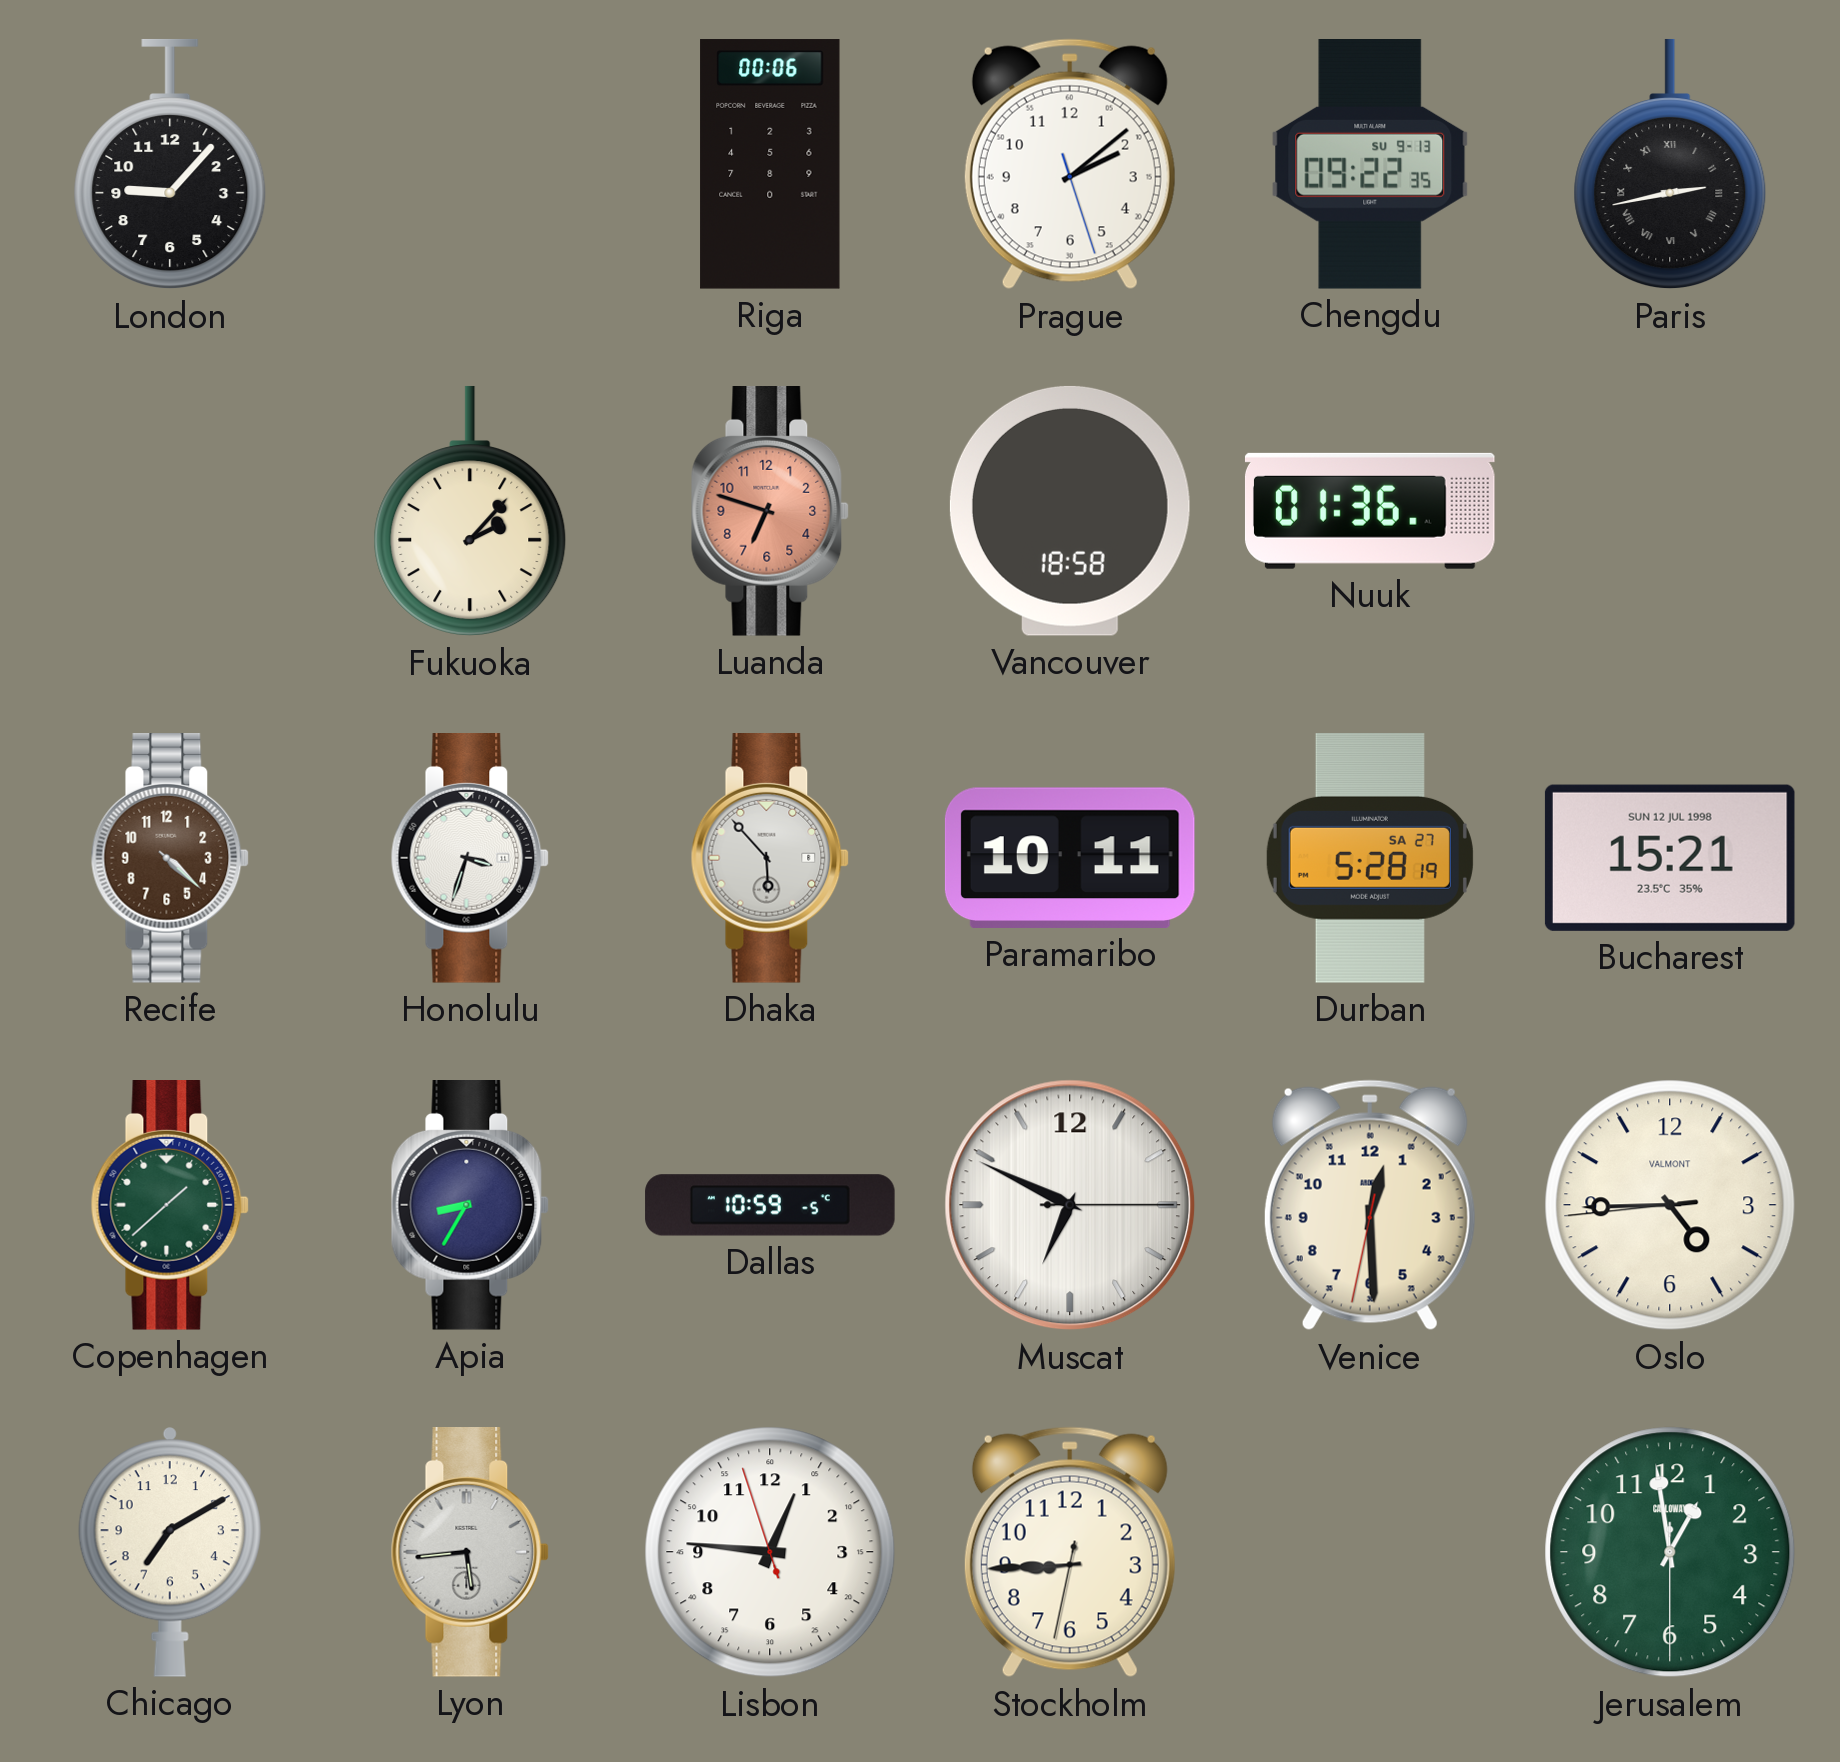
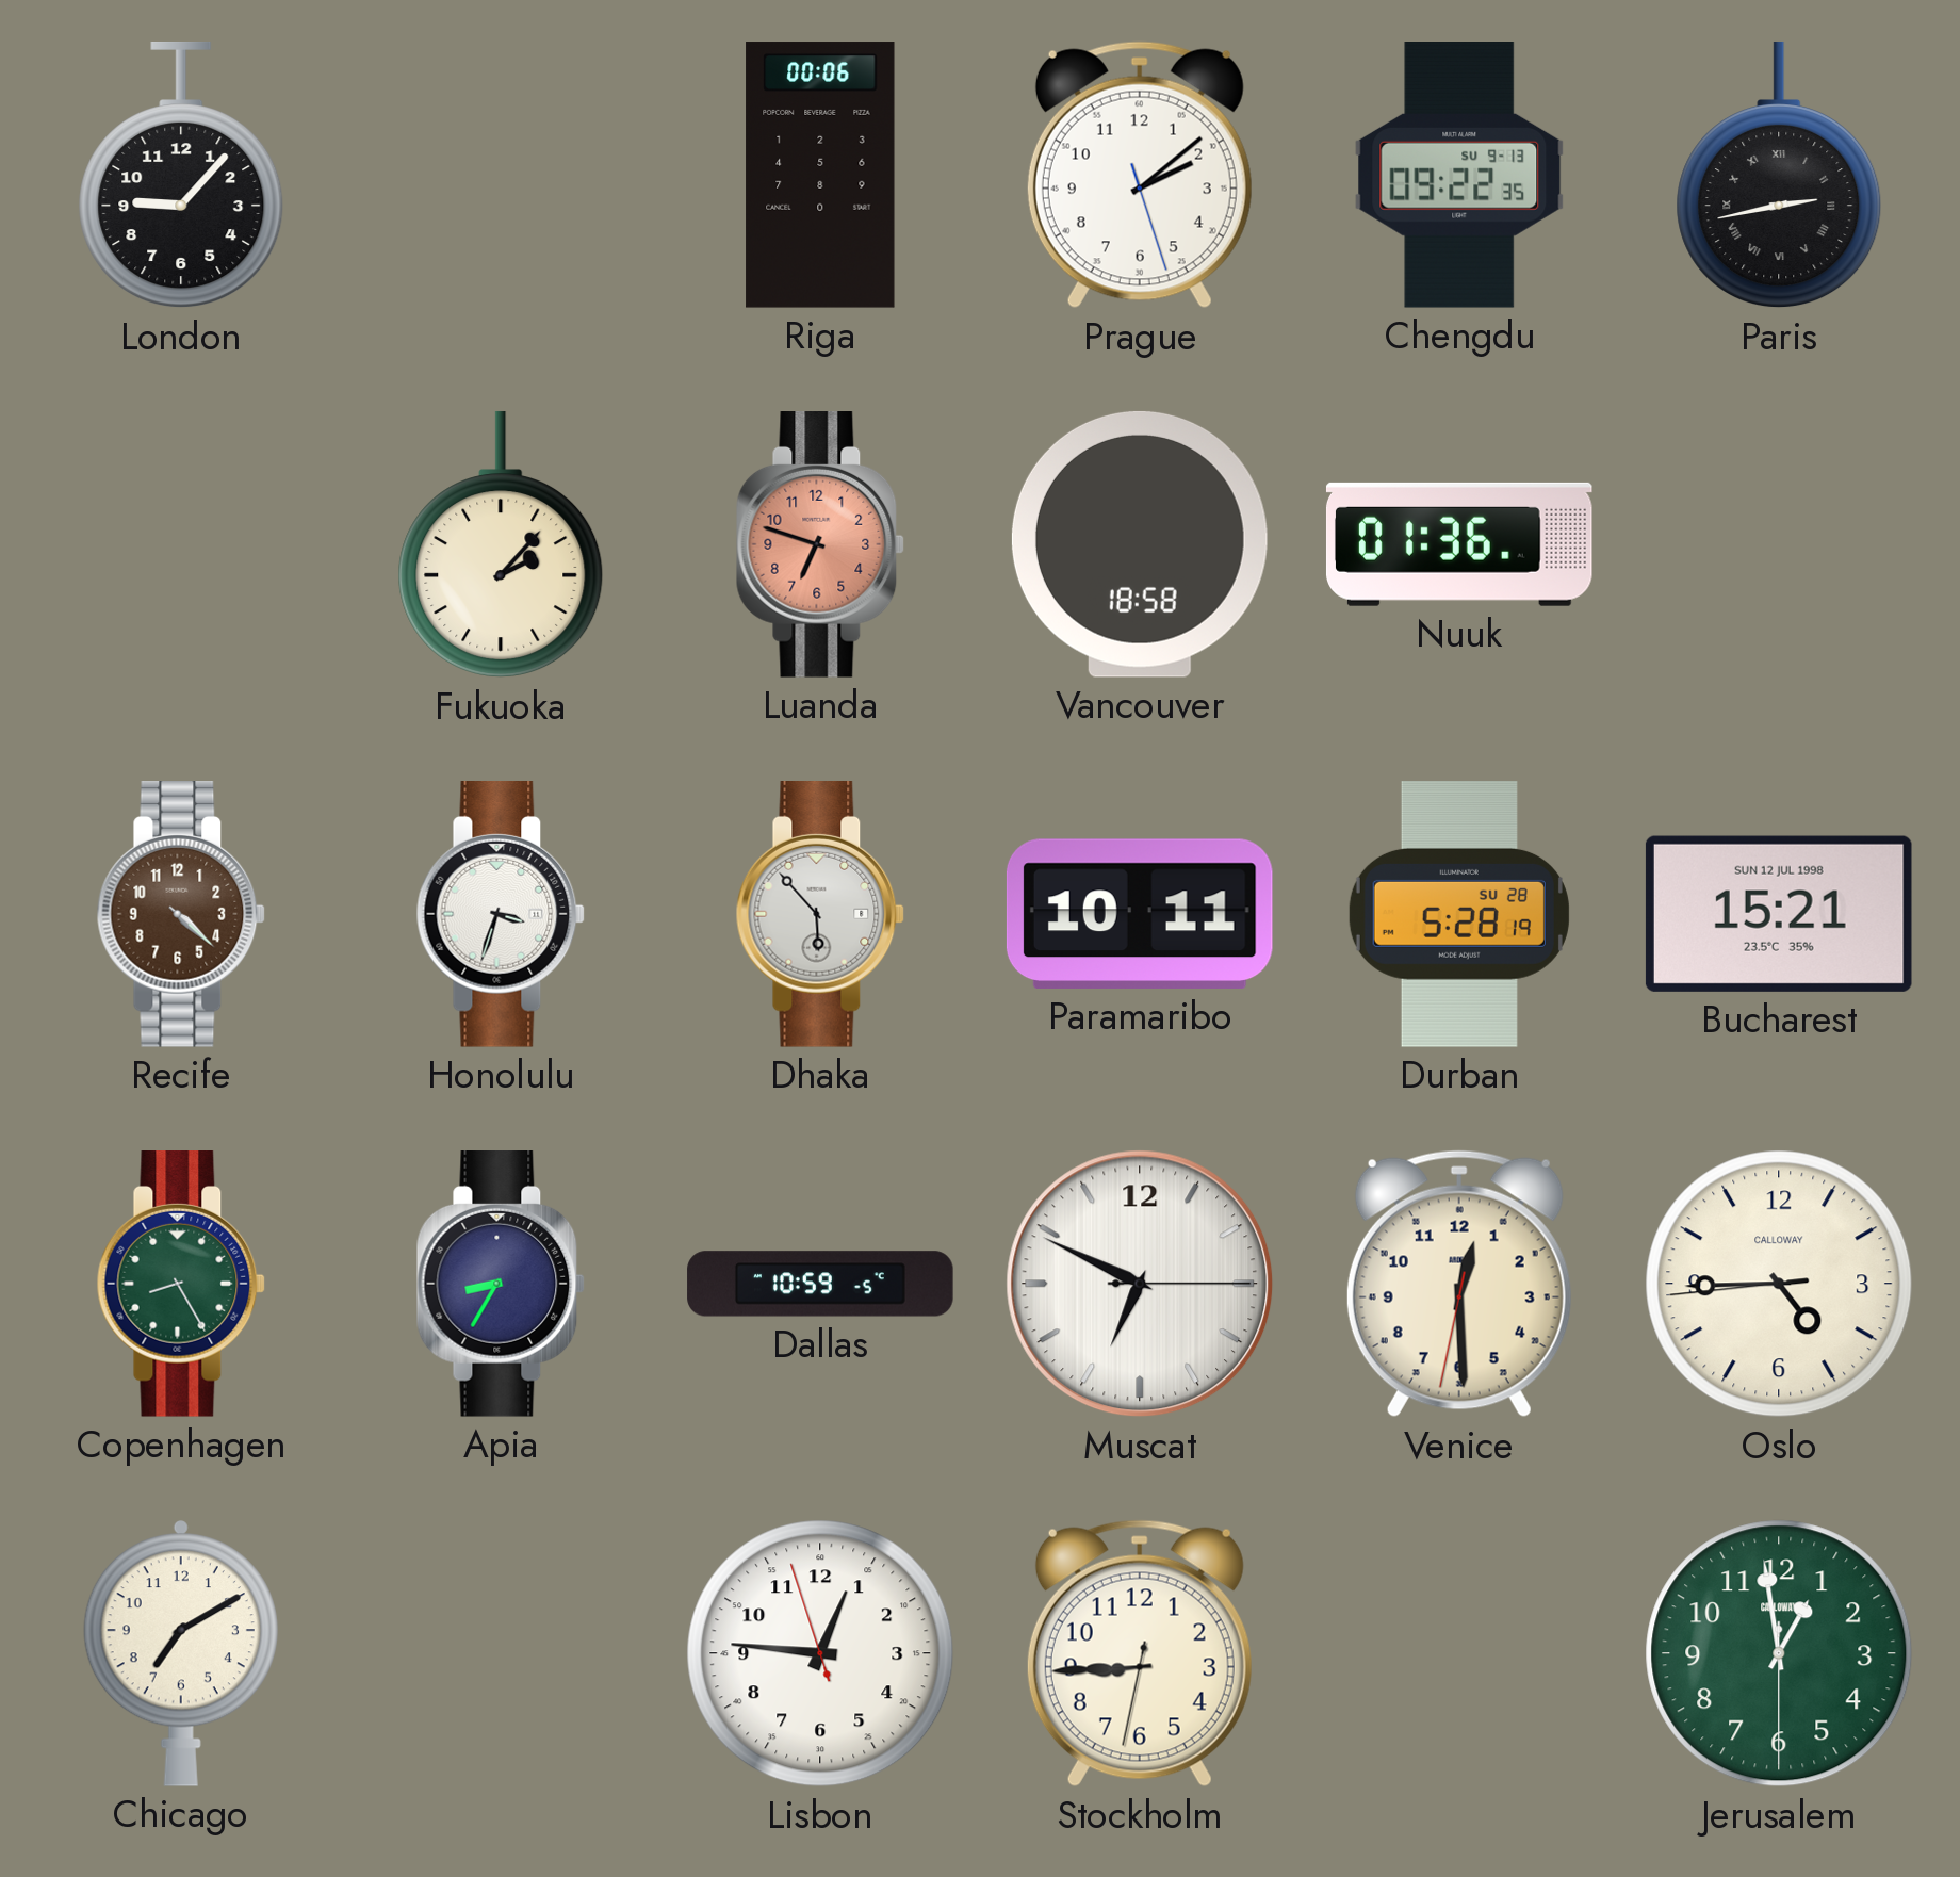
Durban date: SA 27 -> SU 28
Copenhagen: 1:38 -> 8:25
Oslo brand: VALMONT -> CALLOWAY
Lyon: 5:44 -> none
